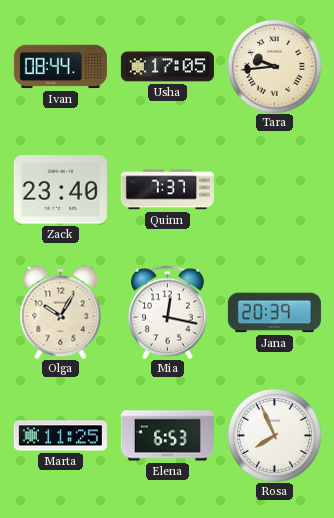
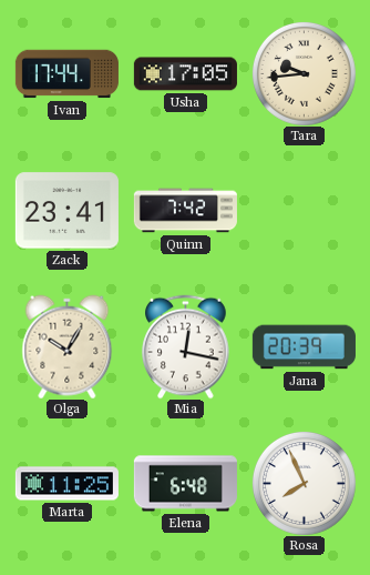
Ivan: 08:44 -> 17:44
Zack: 23:40 -> 23:41
Quinn: 7:37 -> 7:42
Elena: 6:53 -> 6:48
